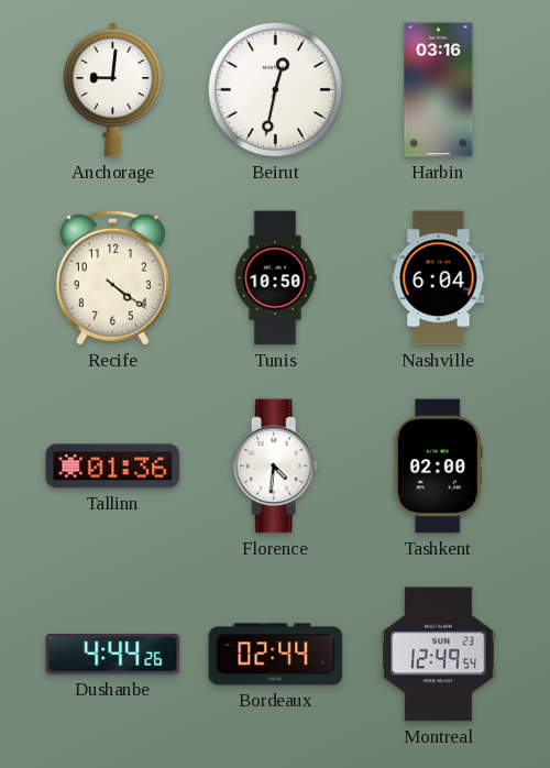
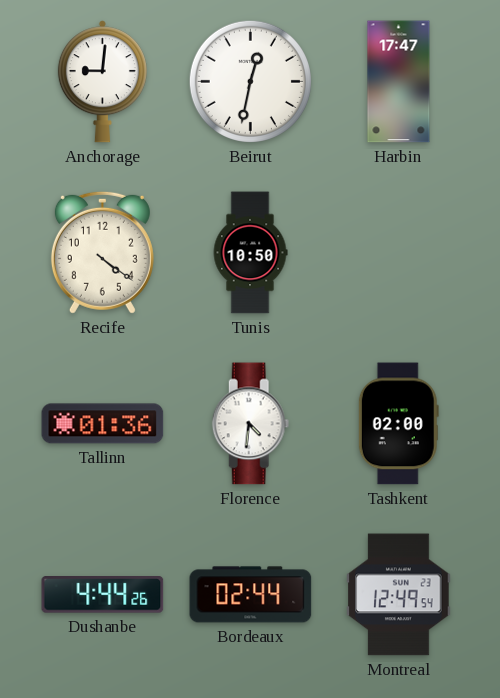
Harbin: 03:16 -> 17:47
Nashville: 6:04 -> none
